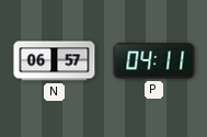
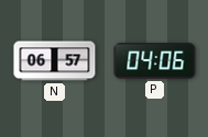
P: 04:11 -> 04:06
